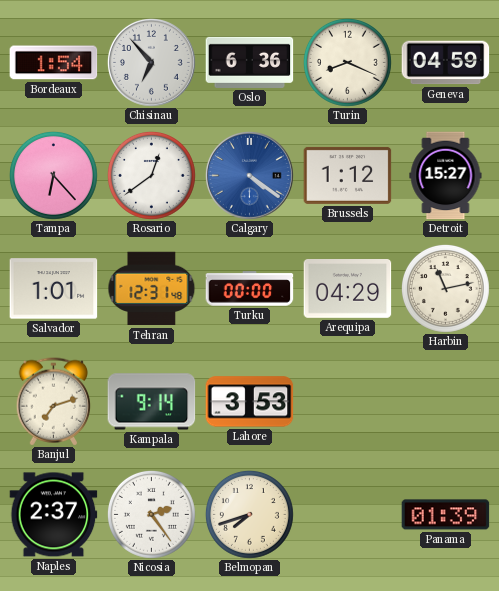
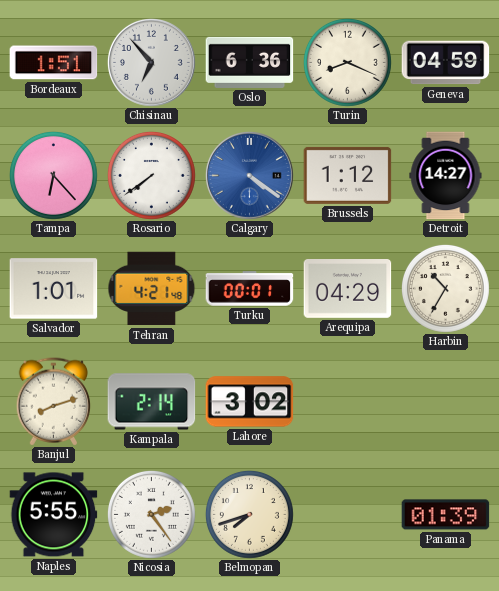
Bordeaux: 1:54 -> 1:51
Rosario: 12:39 -> 7:39
Detroit: 15:27 -> 14:27
Tehran: 12:31 -> 4:21
Turku: 00:00 -> 00:01
Harbin: 11:13 -> 10:35
Banjul: 7:12 -> 8:12
Kampala: 9:14 -> 2:14
Lahore: 3:53 -> 3:02
Naples: 2:37 -> 5:55
